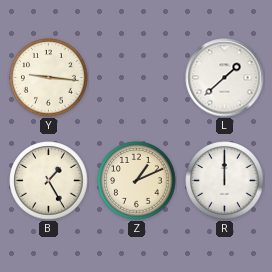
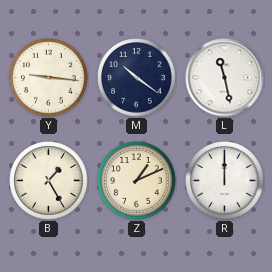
M: none -> 10:21
L: 1:38 -> 11:28
